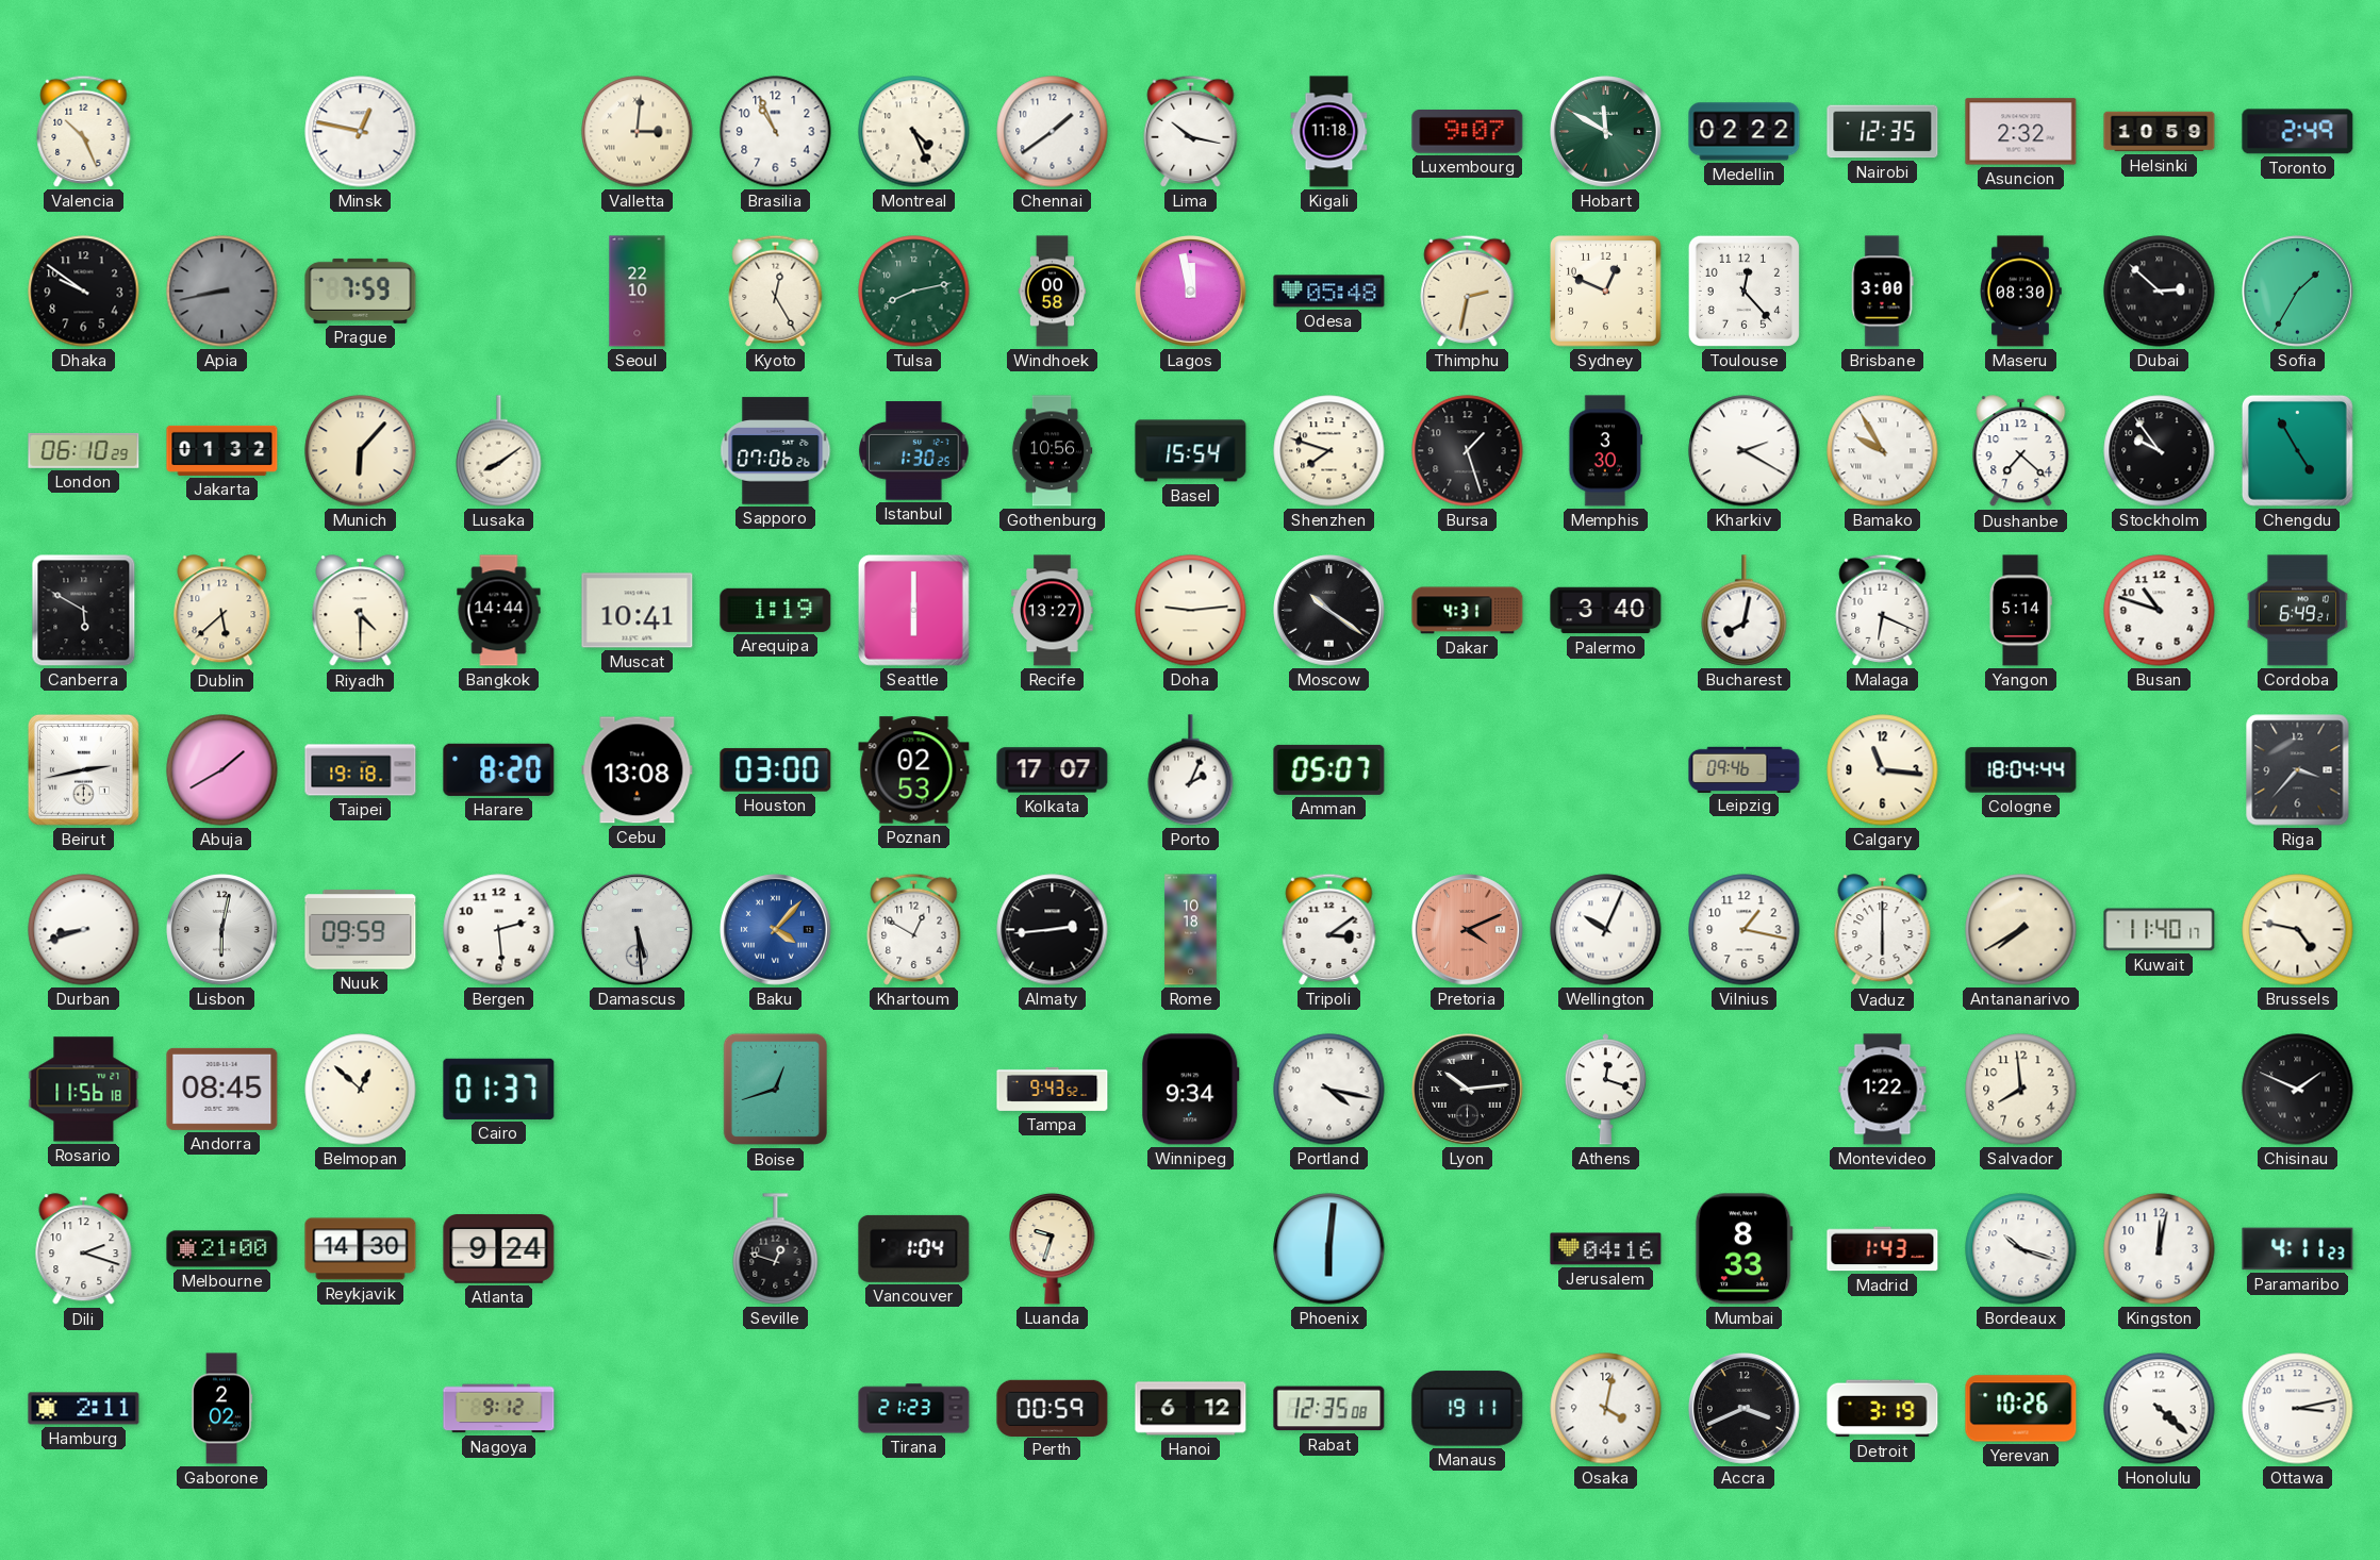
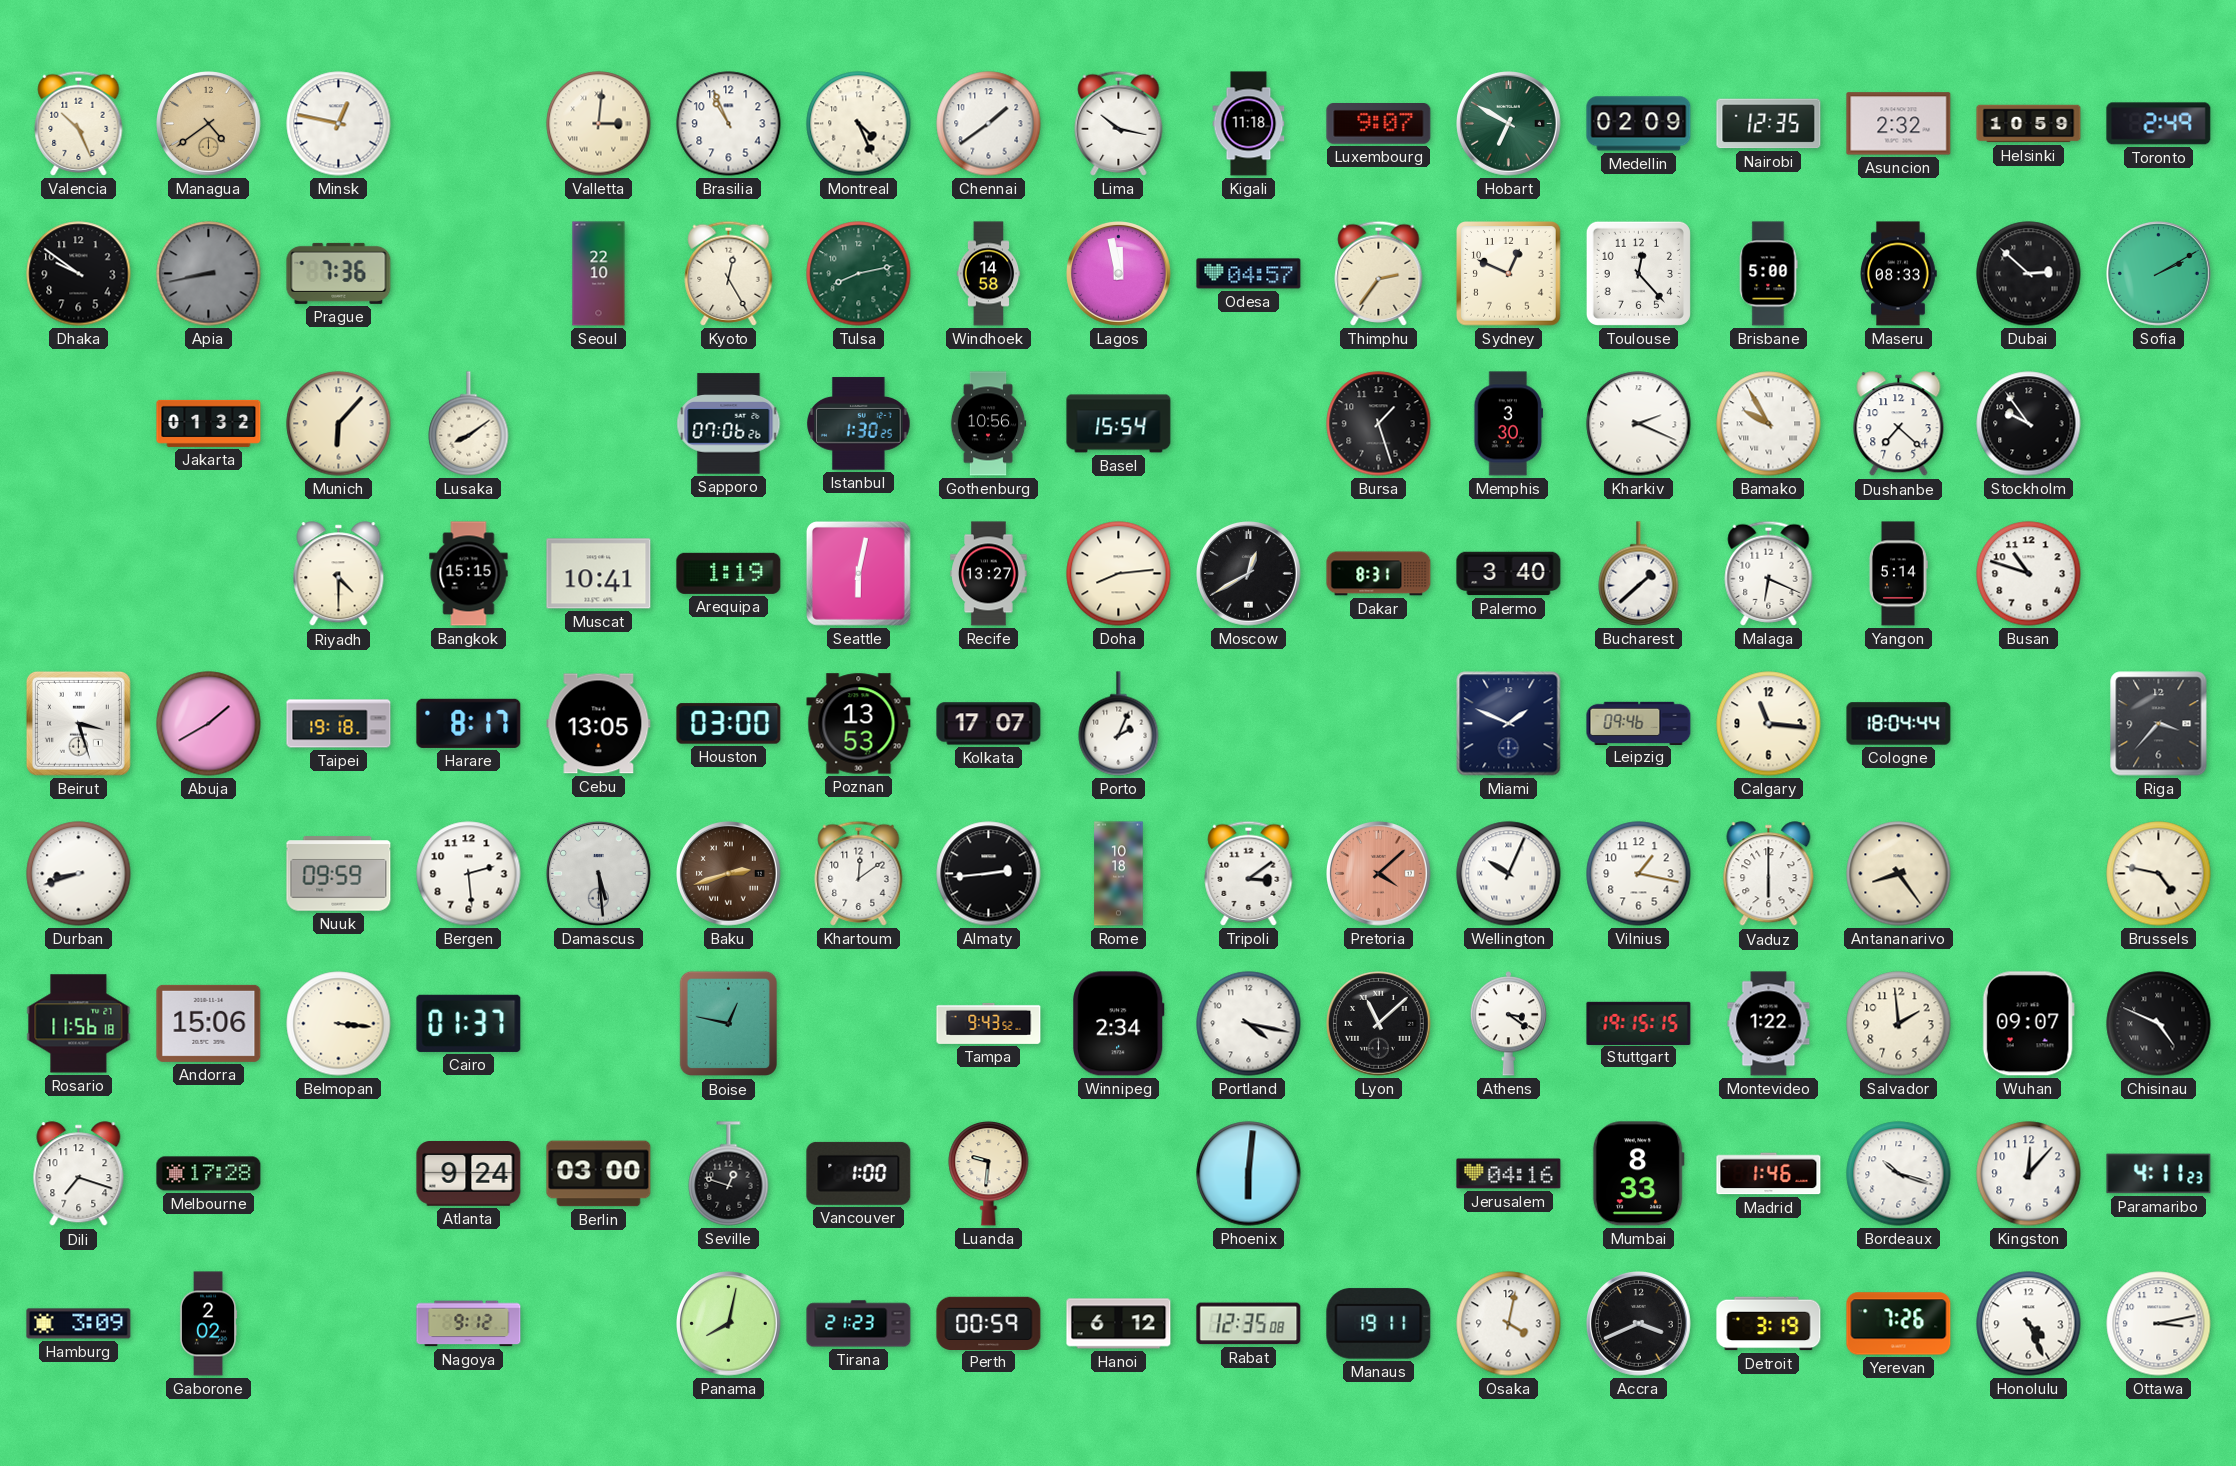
Managua: none -> 4:39
Hobart: 11:50 -> 6:50
Medellin: 02:22 -> 02:09
Prague: 7:59 -> 7:36
Windhoek: 00:58 -> 14:58
Odesa: 05:48 -> 04:57
Thimphu: 2:32 -> 2:36
Brisbane: 3:00 -> 5:00
Maseru: 08:30 -> 08:33
Sofia: 1:35 -> 2:10
London: 06:10 -> none
Shenzhen: 7:48 -> none
Kharkiv: 2:20 -> 2:19
Chengdu: 4:55 -> none
Canberra: 5:50 -> none
Dublin: 5:38 -> none
Bangkok: 14:44 -> 15:15
Seattle: 6:00 -> 6:02
Doha: 9:14 -> 8:14
Moscow: 10:21 -> 12:40
Dakar: 4:31 -> 8:31
Bucharest: 8:02 -> 1:38
Cordoba: 6:49 -> none
Beirut: 2:43 -> 3:27
Harare: 8:20 -> 8:17
Cebu: 13:08 -> 13:05
Poznan: 02:53 -> 13:53
Amman: 05:07 -> none
Miami: none -> 1:49
Lisbon: 6:02 -> none
Baku: 4:07 -> 2:42
Baku dial: blue -> brown
Khartoum: 12:50 -> 12:09
Pretoria: 4:11 -> 4:08
Antananarivo: 7:40 -> 8:24
Kuwait: 11:40 -> none
Andorra: 08:45 -> 15:06
Belmopan: 12:52 -> 3:16
Boise: 12:42 -> 12:47
Winnipeg: 9:34 -> 2:34
Lyon: 10:14 -> 11:08
Athens: 12:18 -> 3:21
Stuttgart: none -> 19:15
Salvador: 7:59 -> 1:59
Wuhan: none -> 09:07
Chisinau: 1:49 -> 4:49
Dili: 2:18 -> 7:18
Melbourne: 21:00 -> 17:28
Reykjavik: 14:30 -> none
Berlin: none -> 03:00
Vancouver: 1:04 -> 1:00
Luanda: 9:33 -> 9:31
Madrid: 1:43 -> 1:46
Kingston: 12:02 -> 12:07
Hamburg: 2:11 -> 3:09
Panama: none -> 8:02
Yerevan: 10:26 -> 7:26
Honolulu: 4:22 -> 4:26
